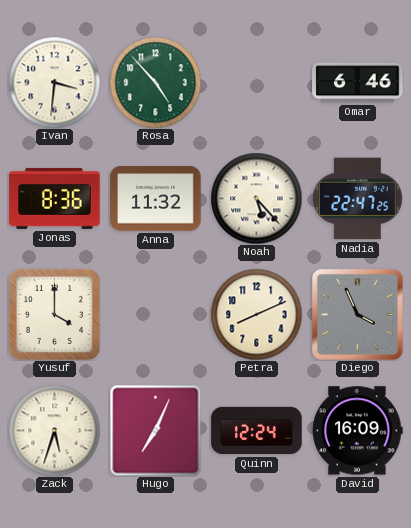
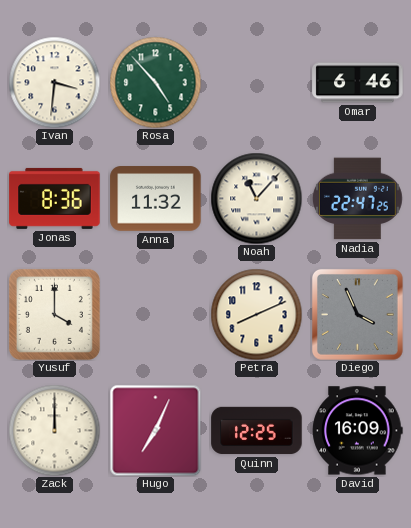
Noah: 5:23 -> 11:07
Zack: 5:33 -> 12:00
Quinn: 12:24 -> 12:25
